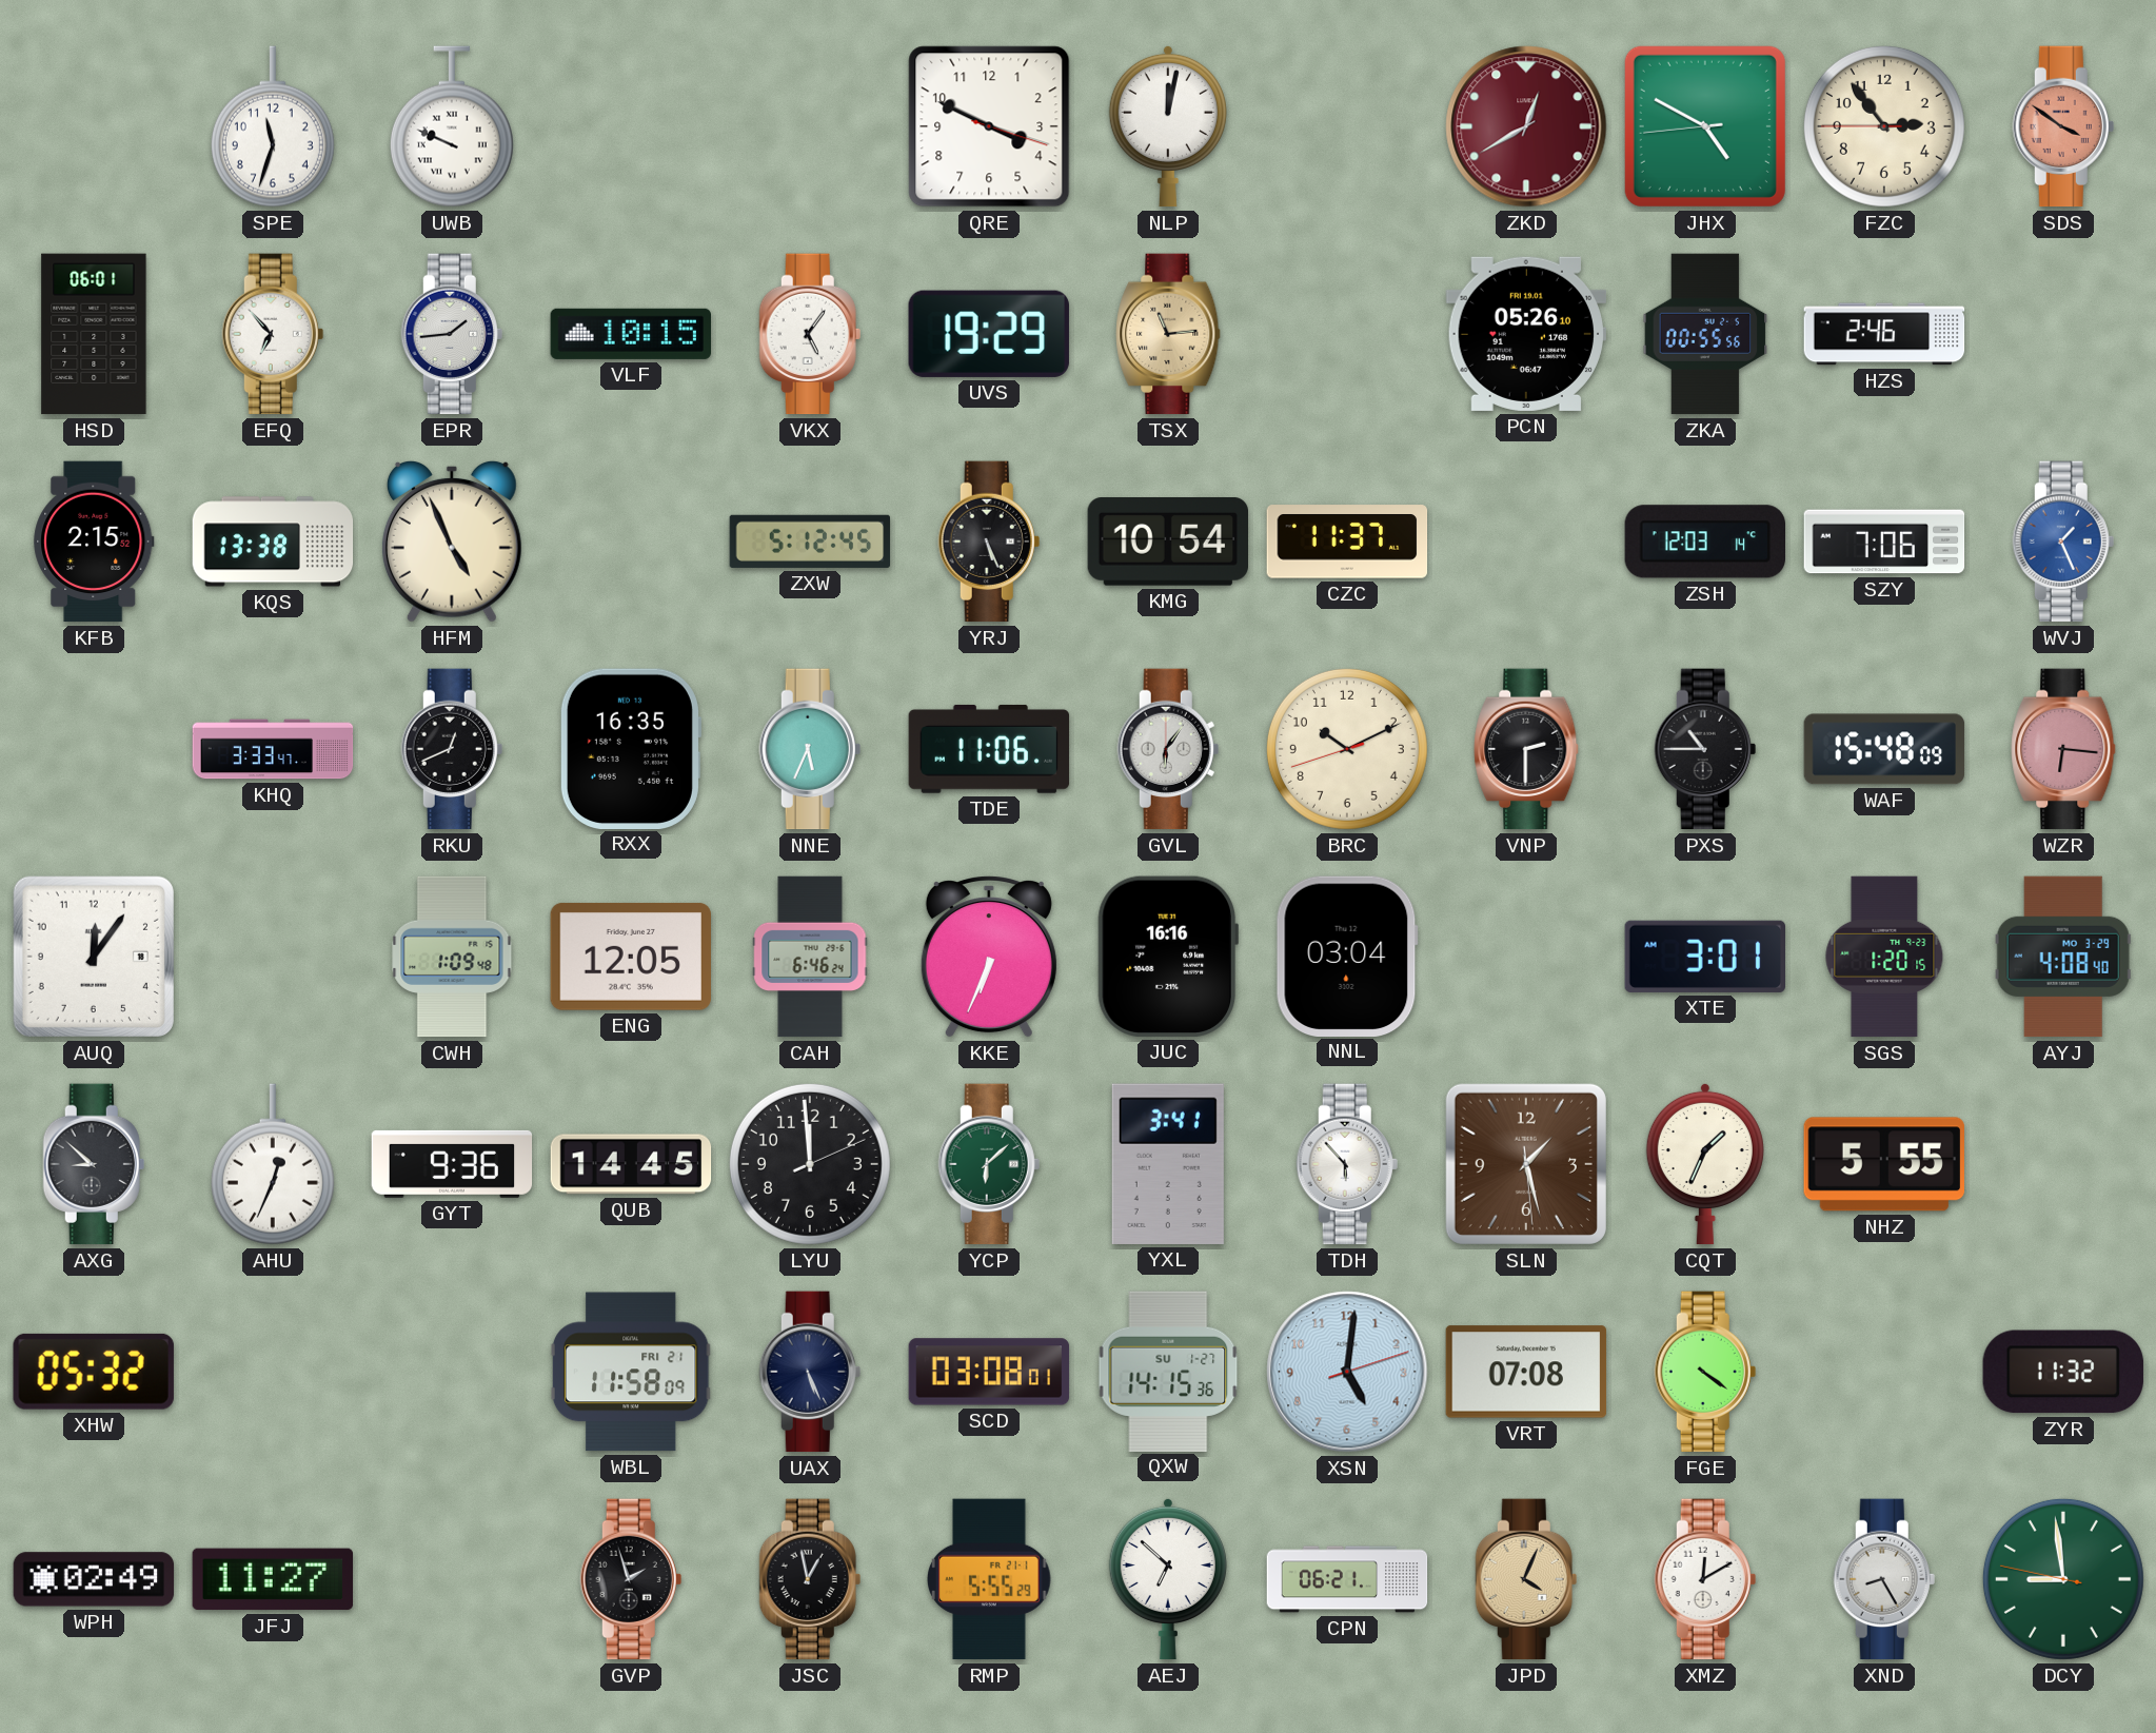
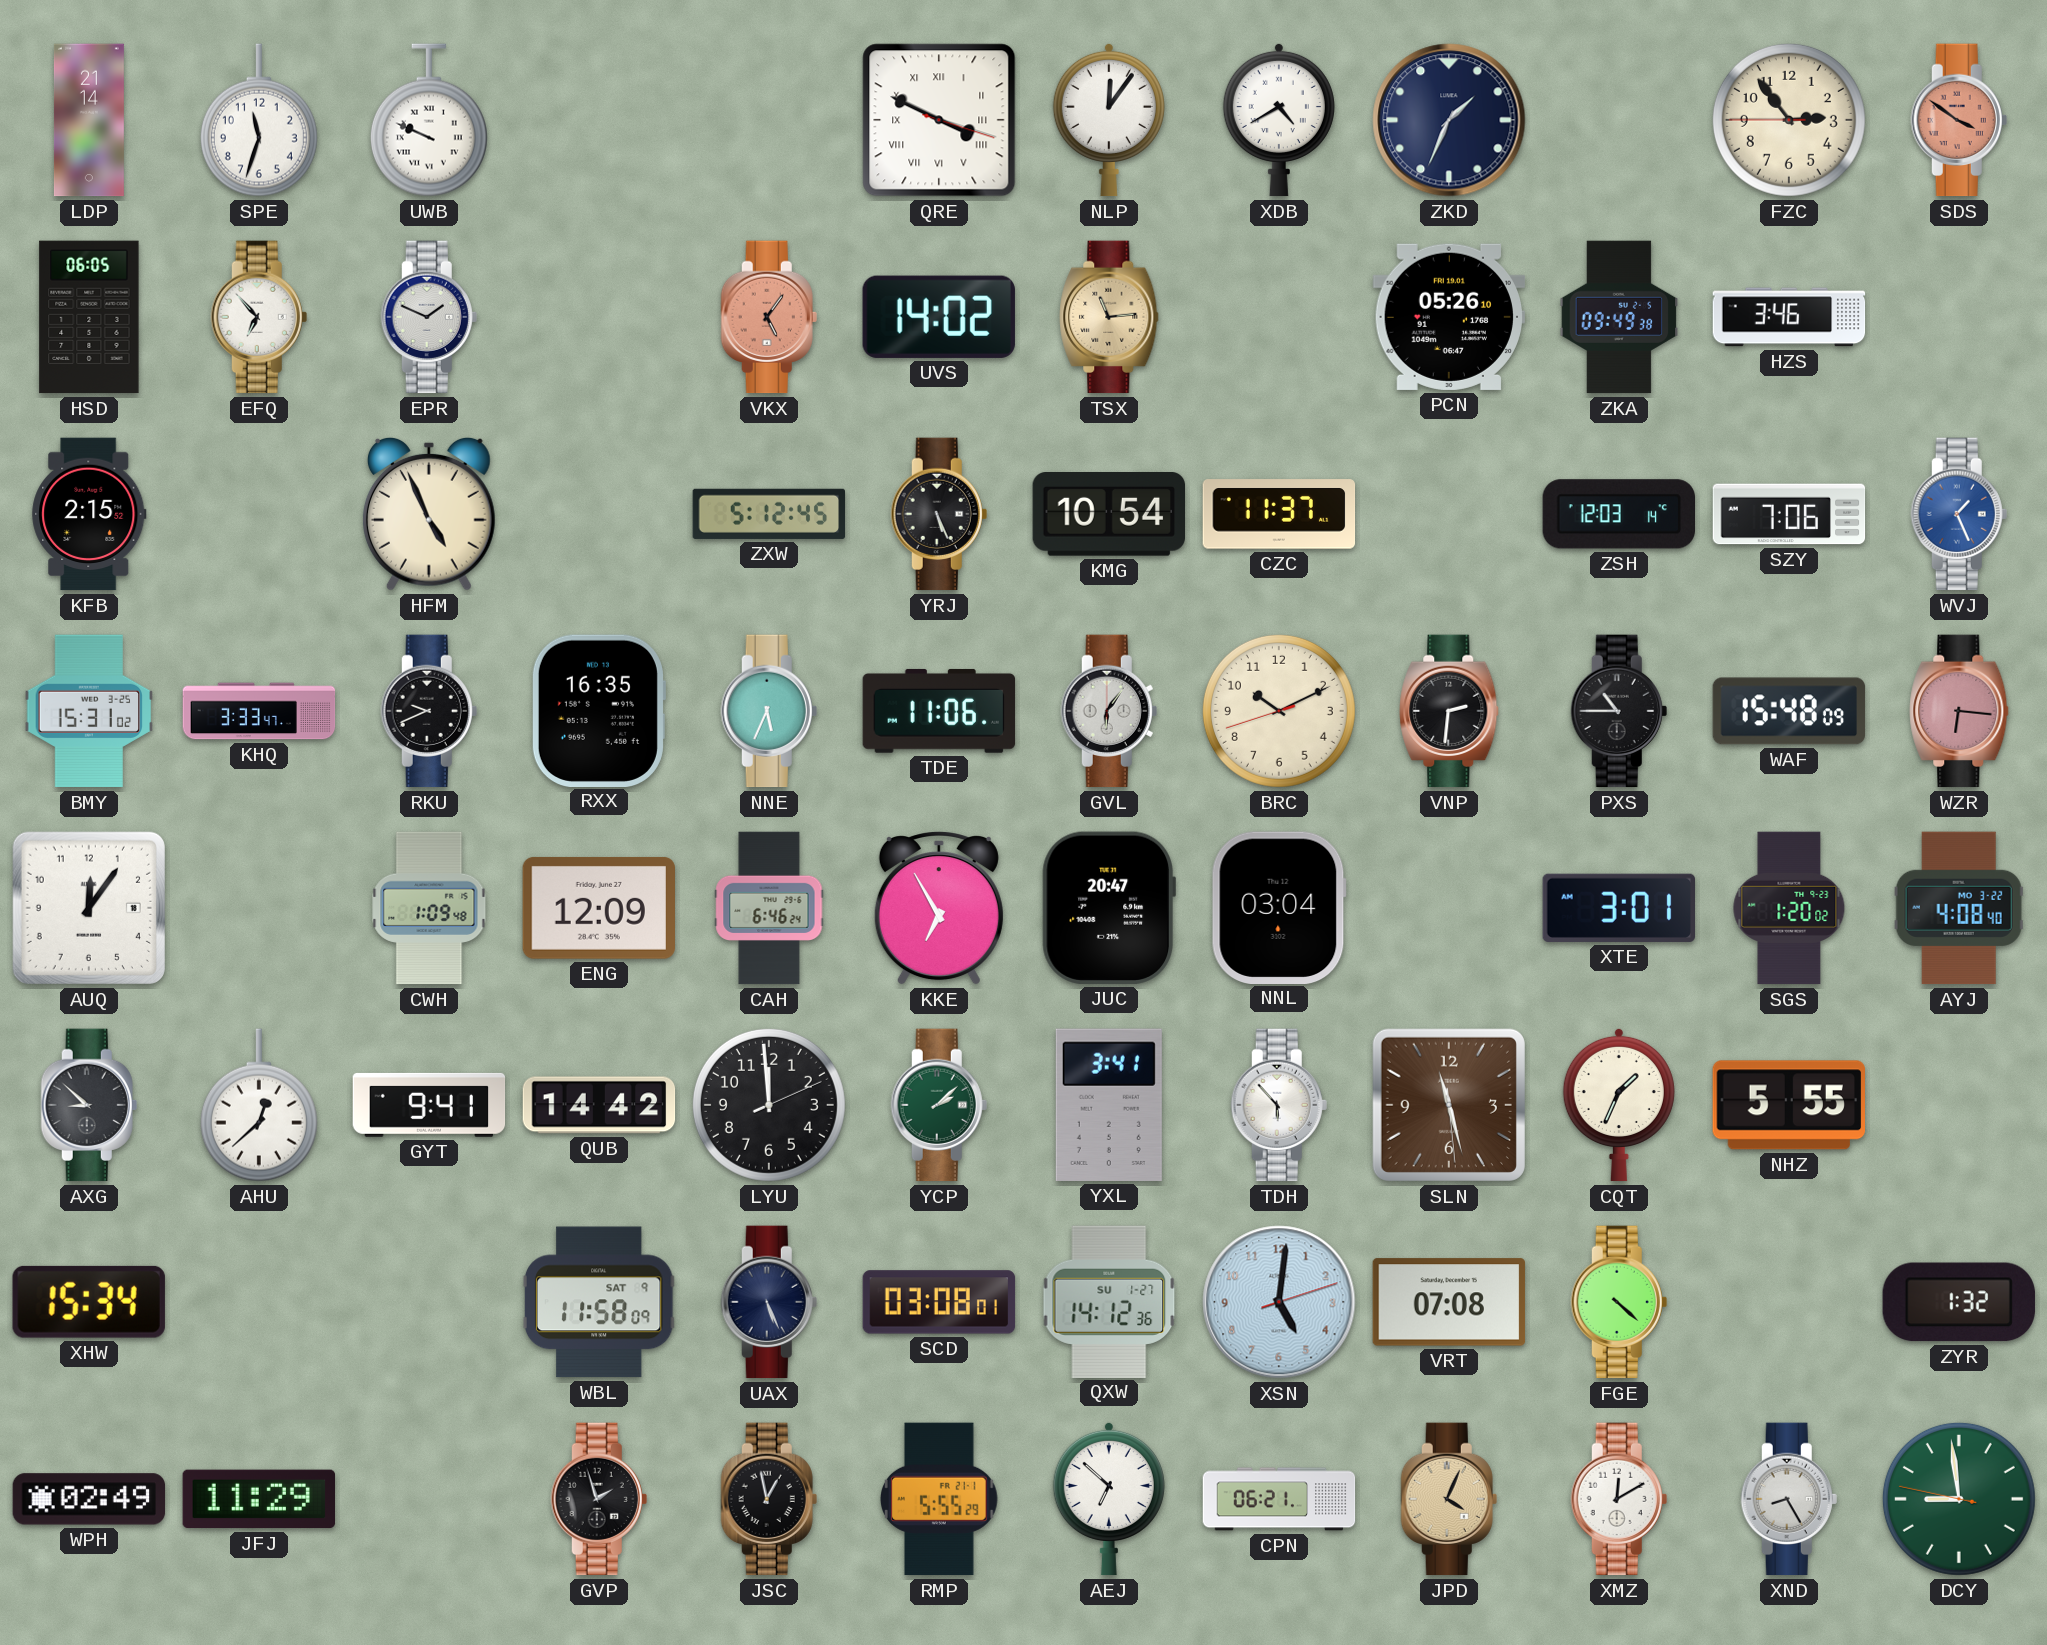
LDP: none -> 21:14
QRE numerals: Arabic -> Roman
NLP: 12:02 -> 12:06
XDB: none -> 4:40
ZKD: 12:40 -> 1:34
ZKD dial: burgundy -> navy
JHX: 4:49 -> none
HSD: 06:01 -> 06:05
EPR: 1:44 -> 1:49
VLF: 10:15 -> none
VKX dial: white -> salmon
UVS: 19:29 -> 14:02
ZKA: 00:55 -> 09:49
HZS: 2:46 -> 3:46
KQS: 13:38 -> none
BMY: none -> 15:31
RKU: 12:41 -> 9:41
VNP: 2:30 -> 2:31
ENG: 12:05 -> 12:09
KKE: 6:34 -> 6:55
JUC: 16:16 -> 20:47
SGS: 1:20:15 -> 1:20:02
AYJ date: MO 3-29 -> MO 3-22
AHU: 12:34 -> 12:38
GYT: 9:36 -> 9:41
QUB: 14:45 -> 14:42
YCP: 6:08 -> 2:08
SLN: 1:27 -> 11:27
XHW: 05:32 -> 15:34
WBL date: FRI 21 -> SAT 9
QXW: 14:15 -> 14:12
FGE: 4:21 -> 4:22
ZYR: 11:32 -> 1:32
JFJ: 11:27 -> 11:29
